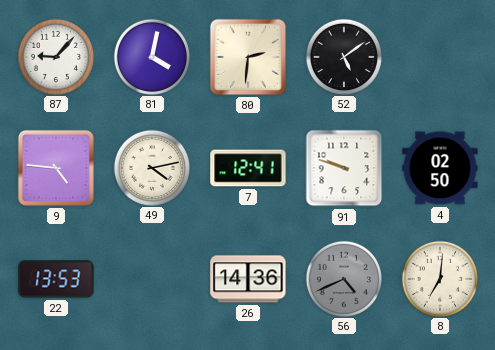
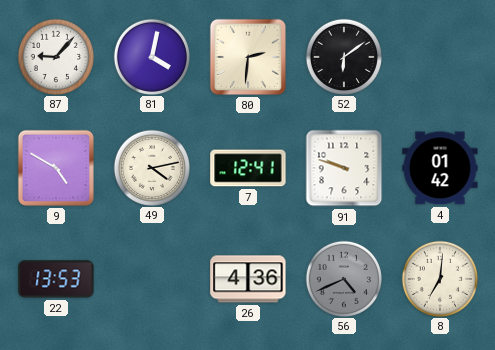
52: 5:09 -> 6:09
9: 4:46 -> 4:50
4: 02:50 -> 01:42
26: 14:36 -> 4:36
